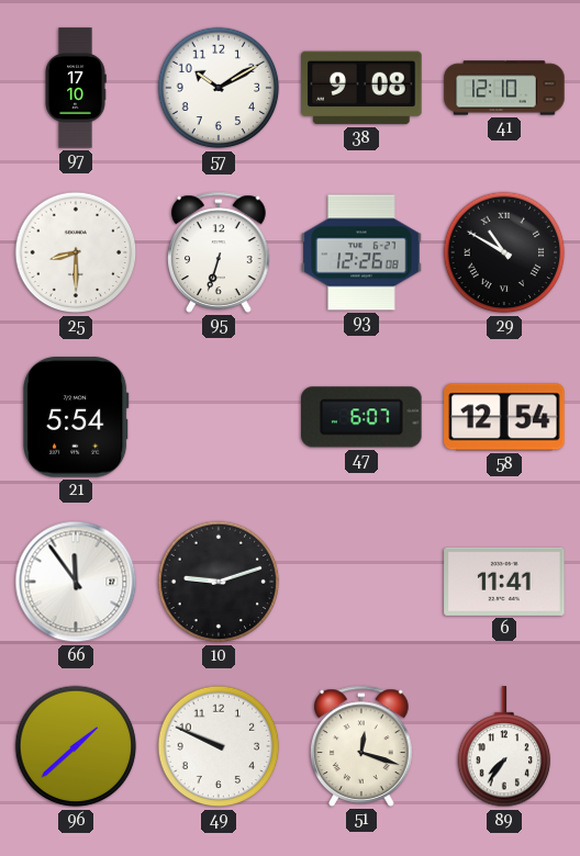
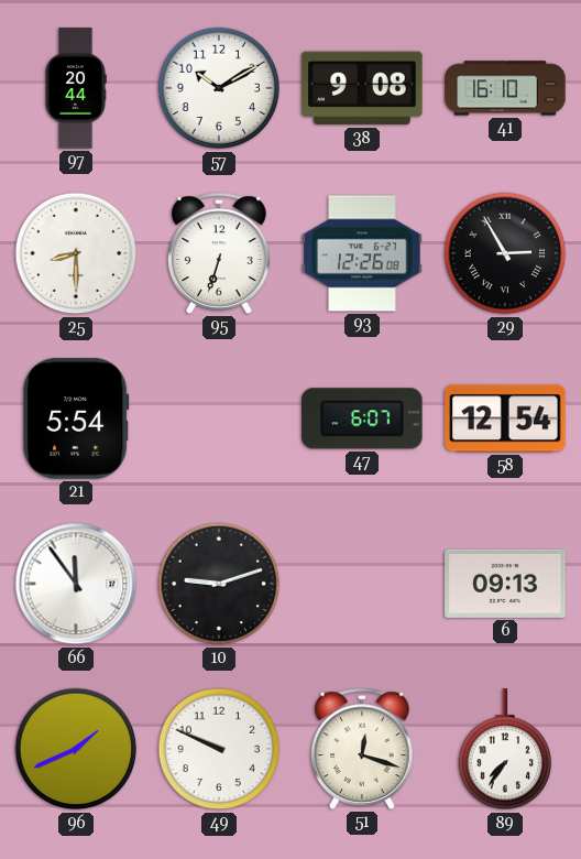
97: 17:10 -> 20:44
41: 12:10 -> 16:10
29: 10:50 -> 2:55
6: 11:41 -> 09:13
96: 1:38 -> 1:41
